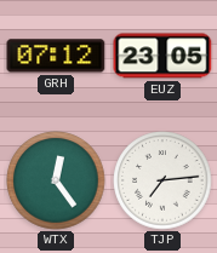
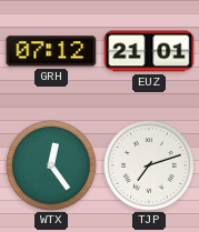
EUZ: 23:05 -> 21:01
TJP: 7:14 -> 7:12
